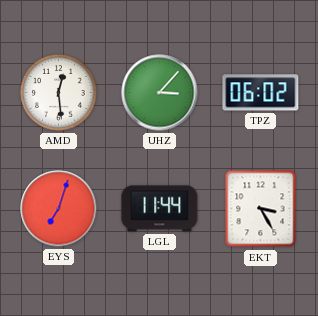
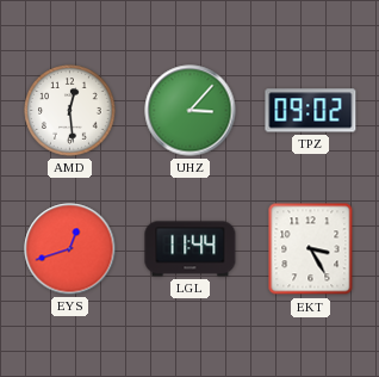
TPZ: 06:02 -> 09:02
EYS: 7:03 -> 12:42
